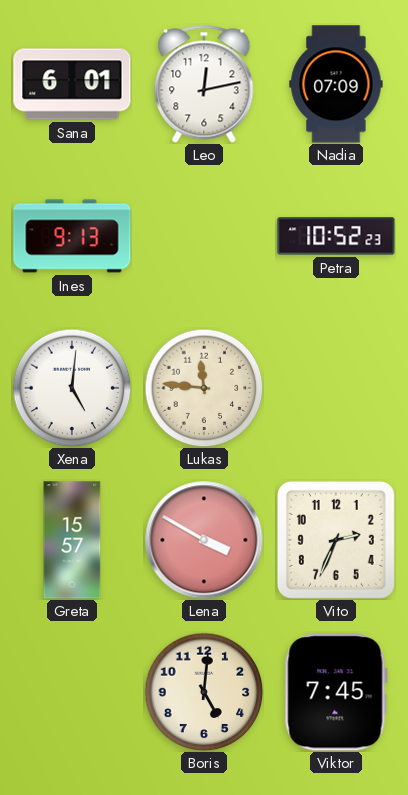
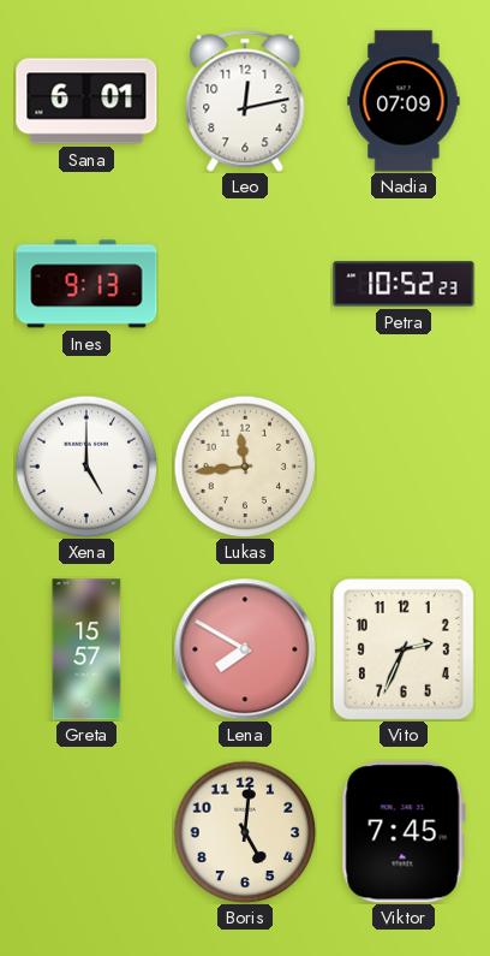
Xena: 5:01 -> 5:00
Lukas: 11:46 -> 11:44
Lena: 3:50 -> 7:50
